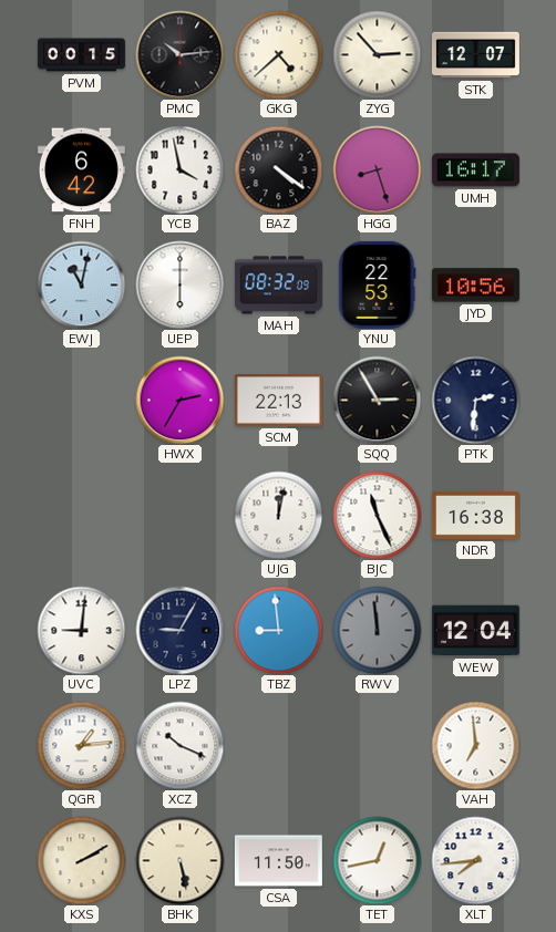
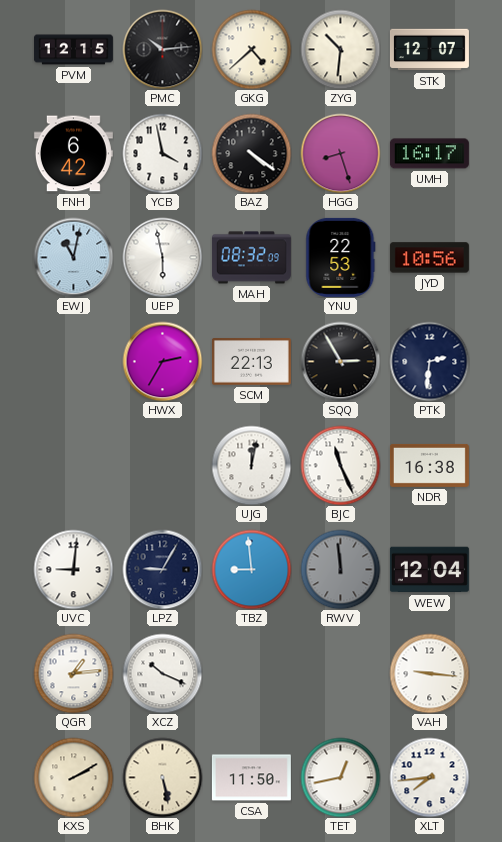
PVM: 00:15 -> 12:15
ZYG: 2:53 -> 10:31
UEP: 6:00 -> 5:58
VAH: 6:59 -> 9:16
